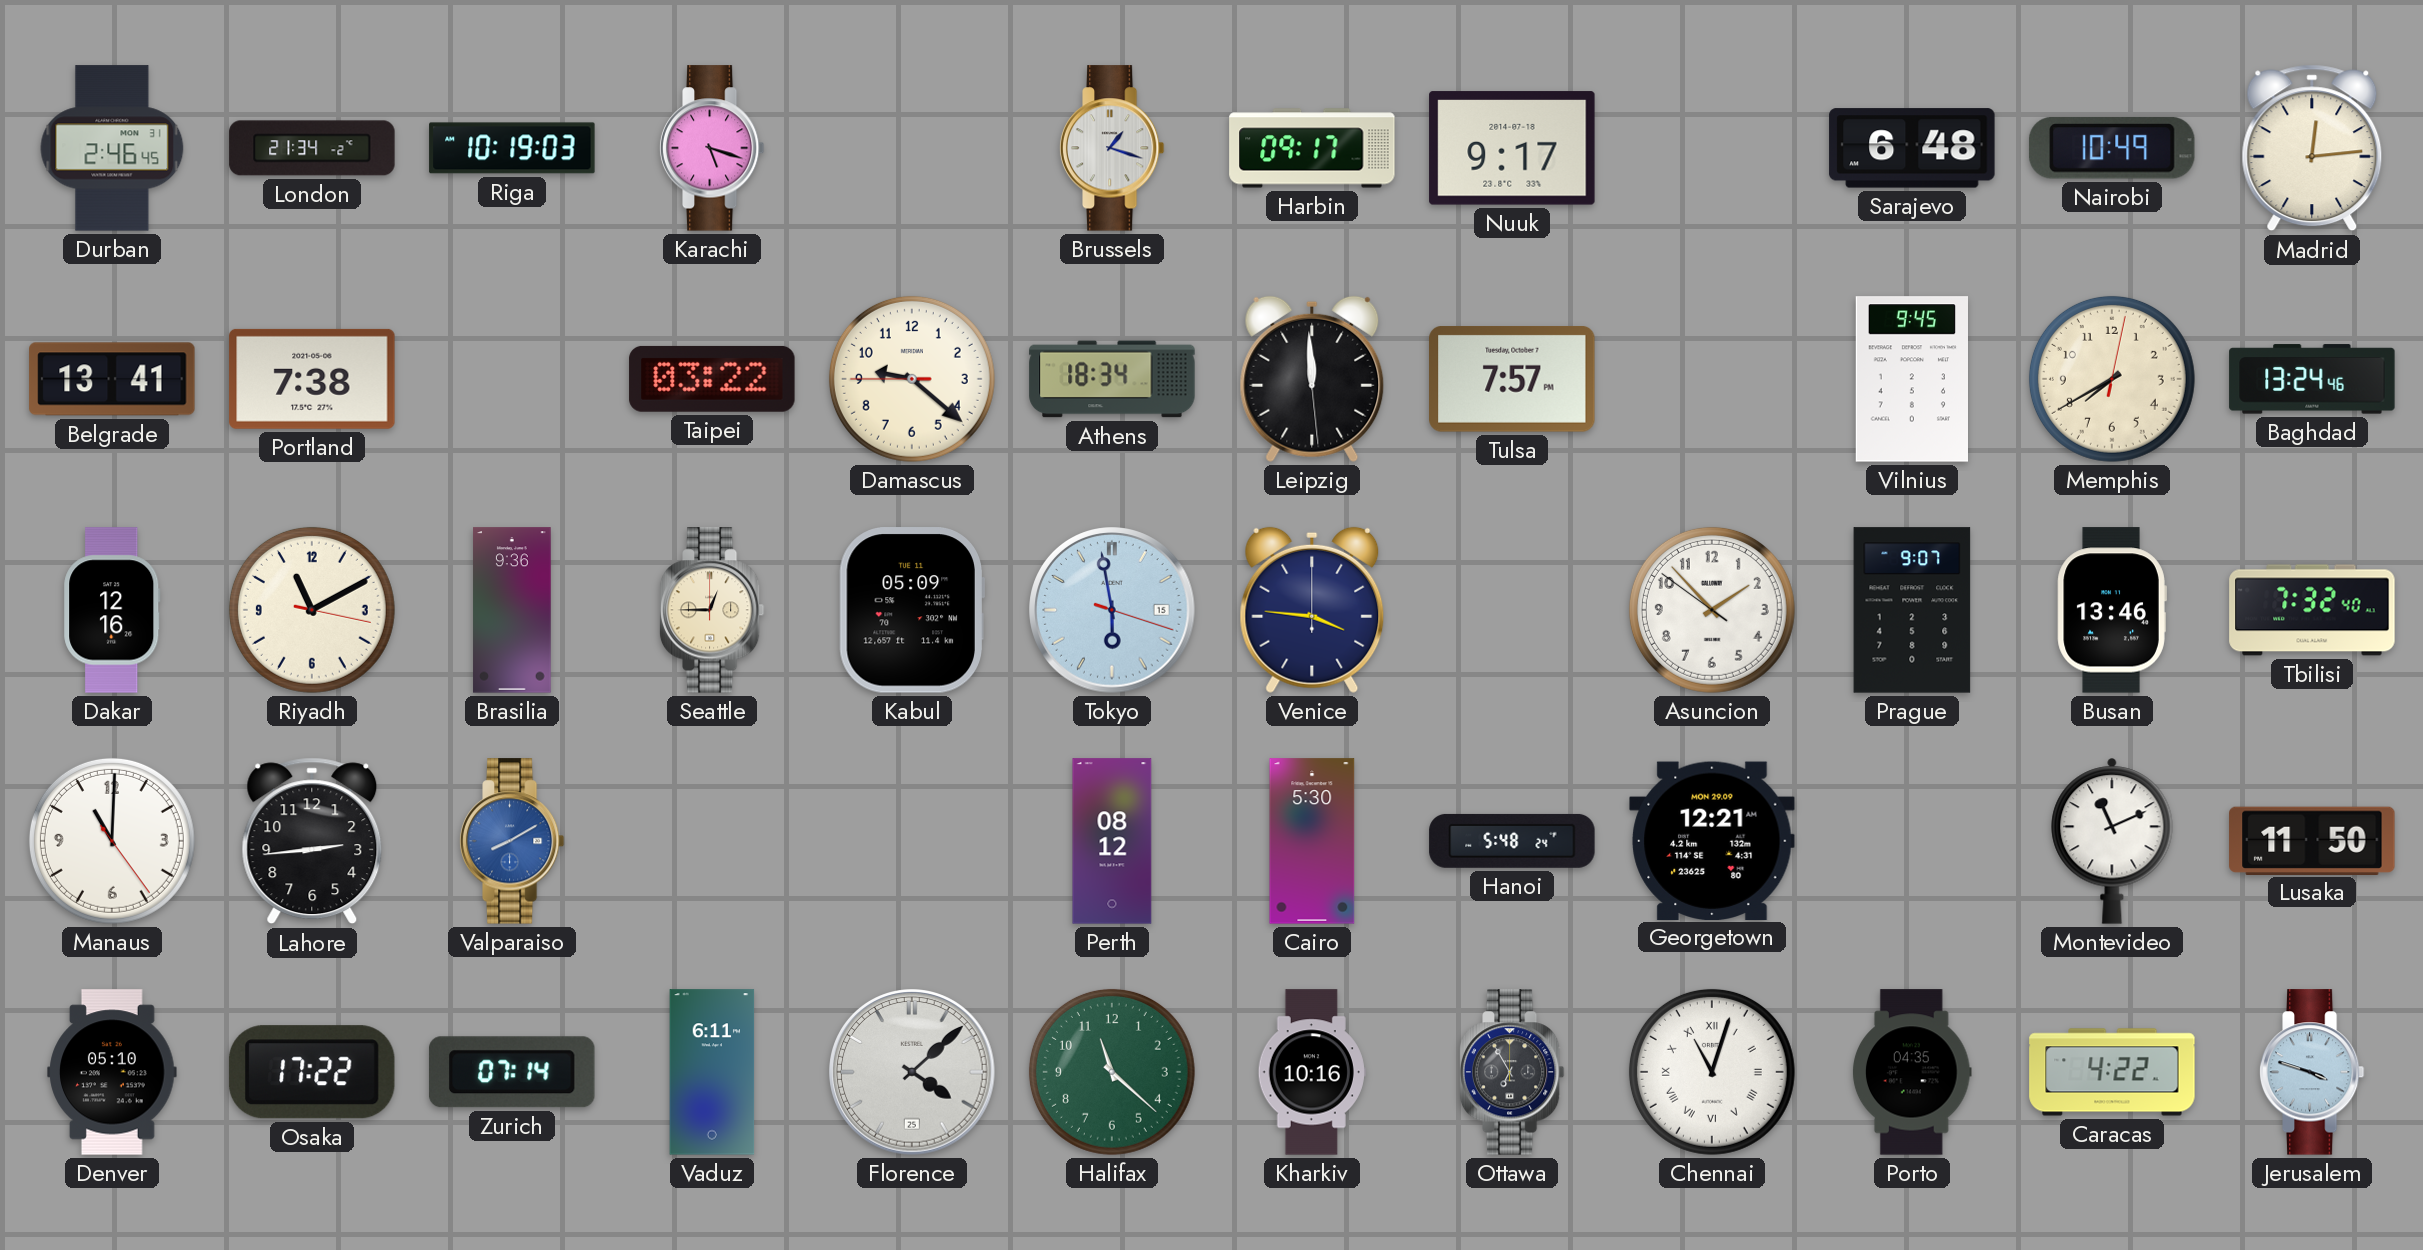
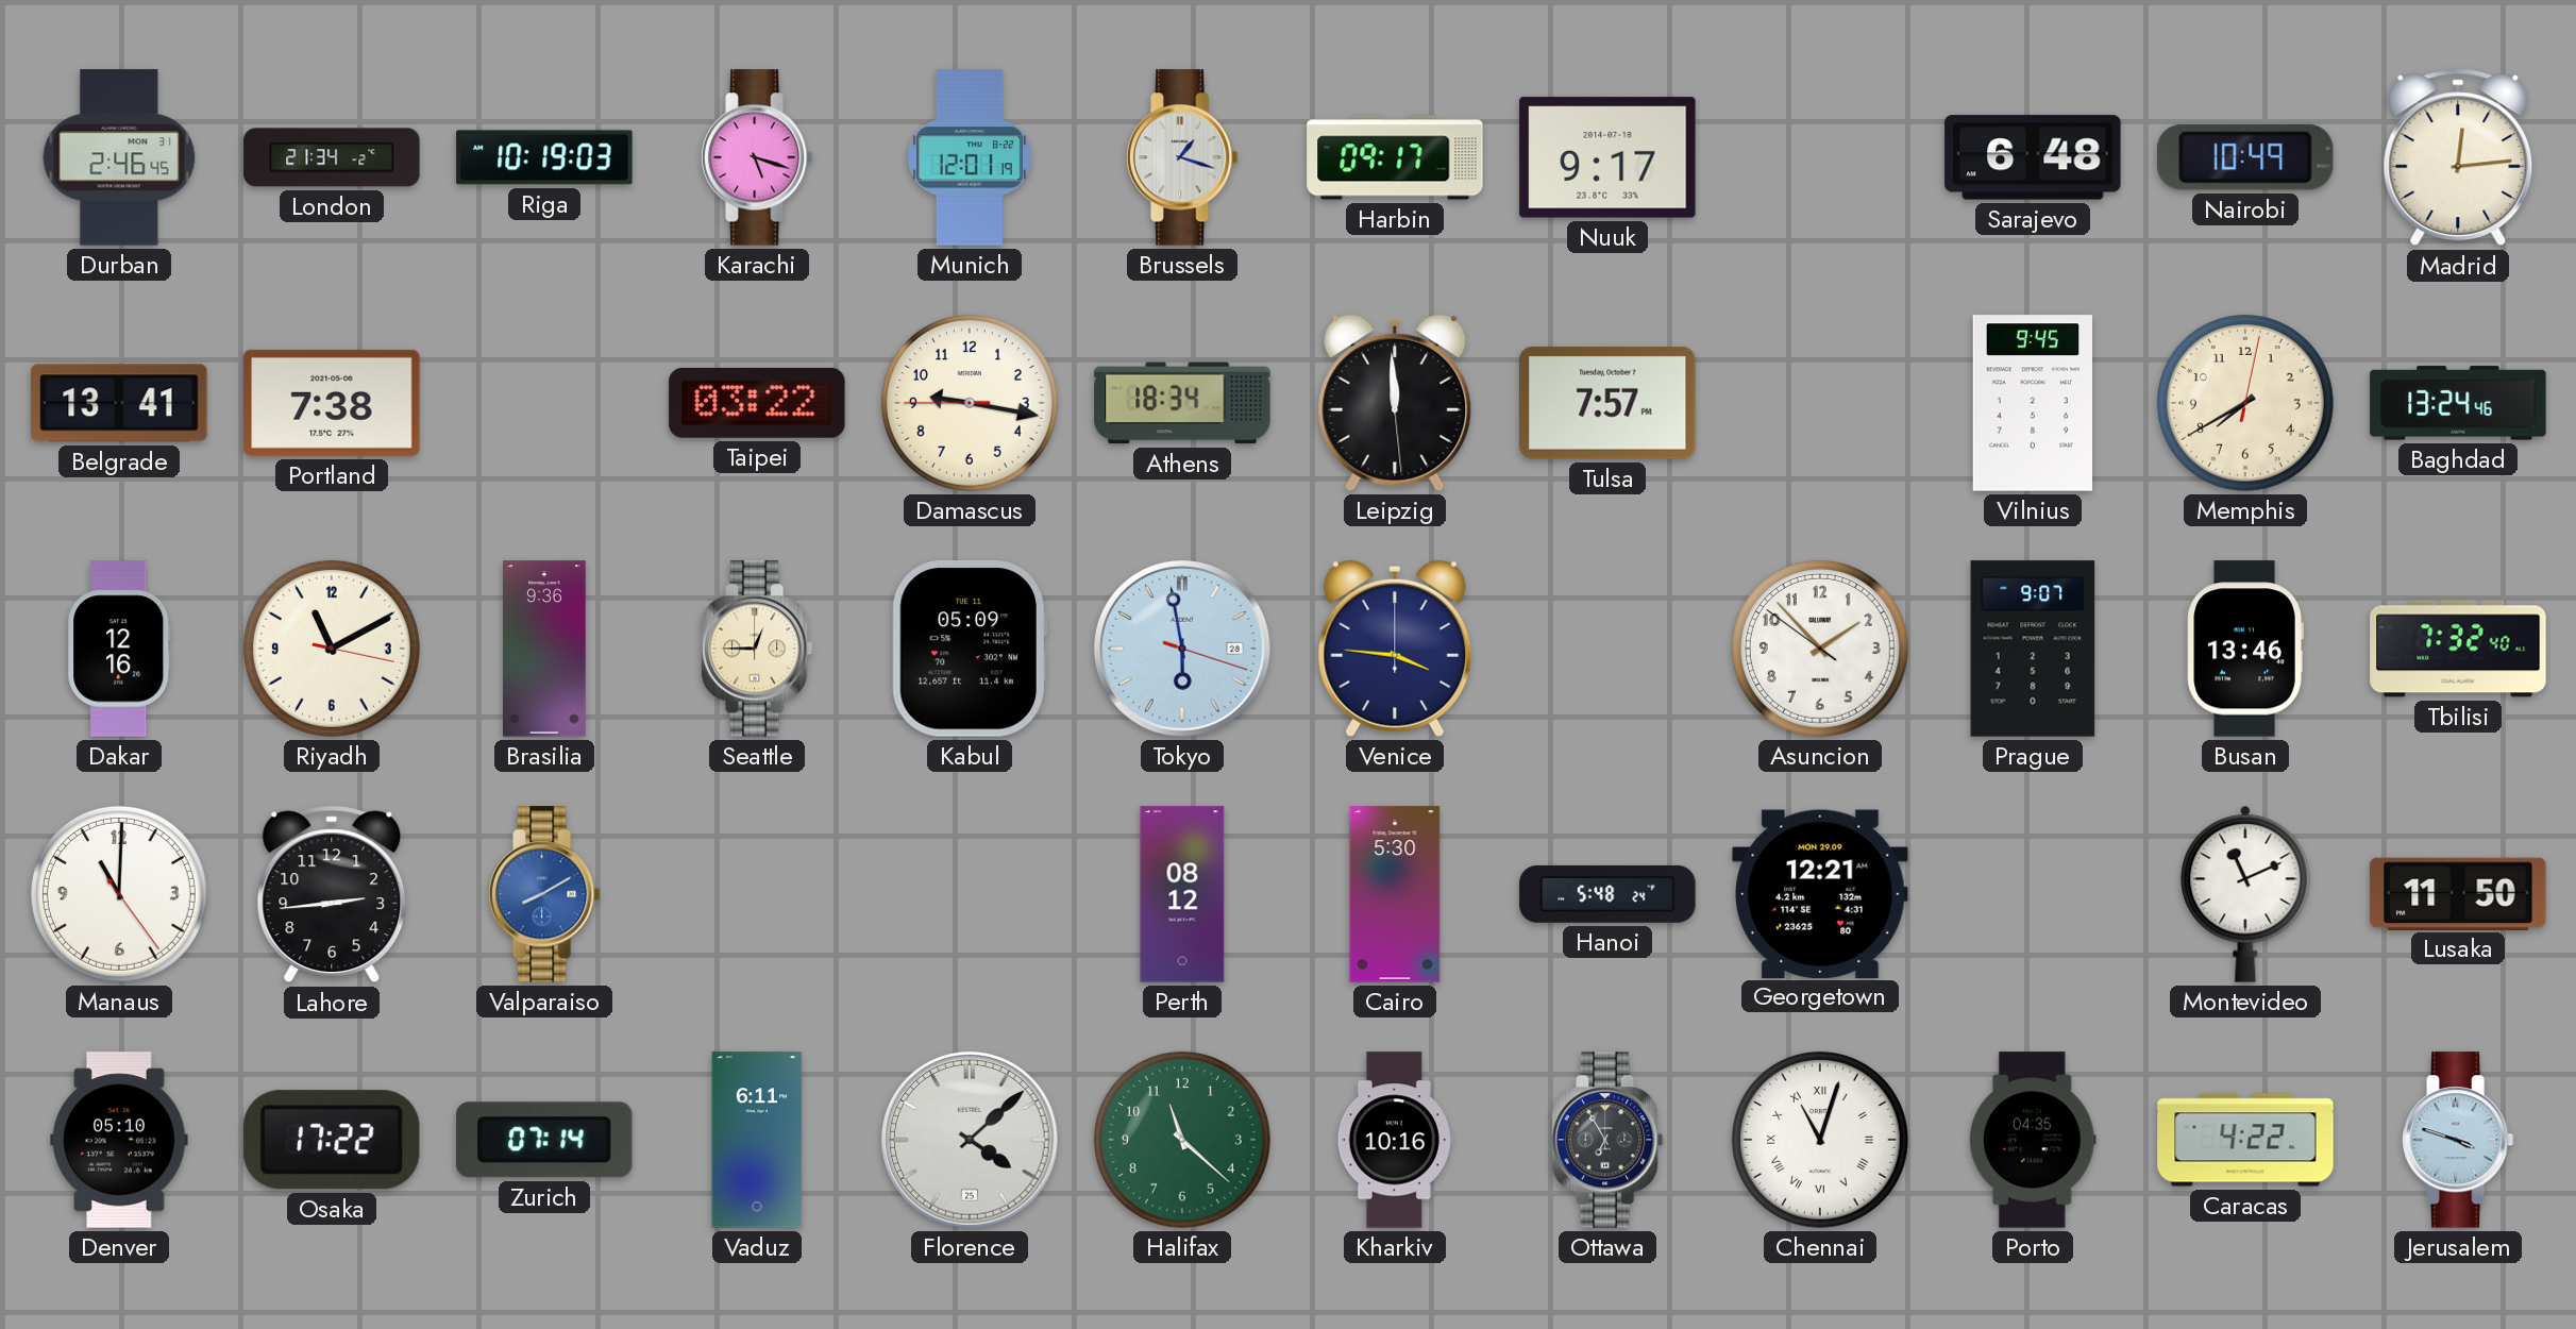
Munich: none -> 12:01
Damascus: 9:21 -> 9:16
Tokyo date: 15 -> 28
